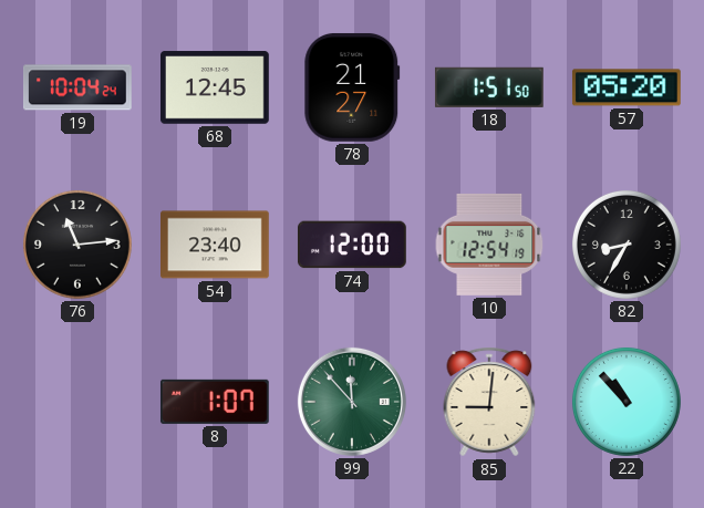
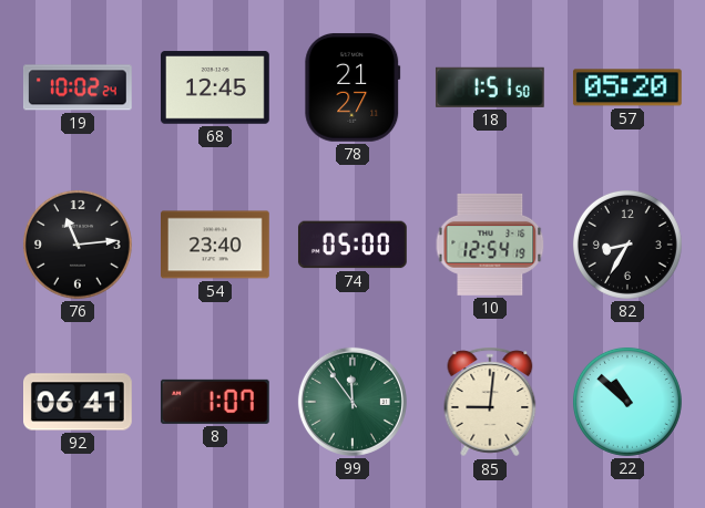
19: 10:04 -> 10:02
74: 12:00 -> 05:00
92: none -> 06:41
99: 11:53 -> 11:54
22: 10:53 -> 10:52
